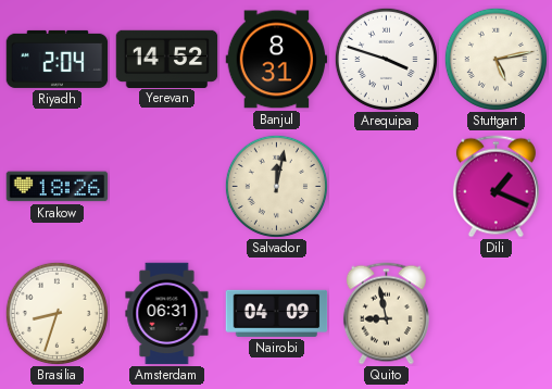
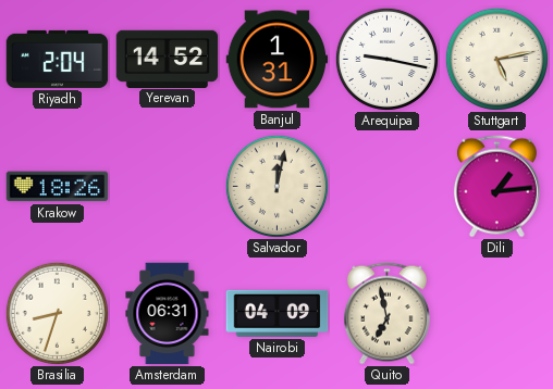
Banjul: 8:31 -> 1:31
Arequipa: 3:48 -> 9:17
Dili: 1:19 -> 1:14
Quito: 8:58 -> 6:58
